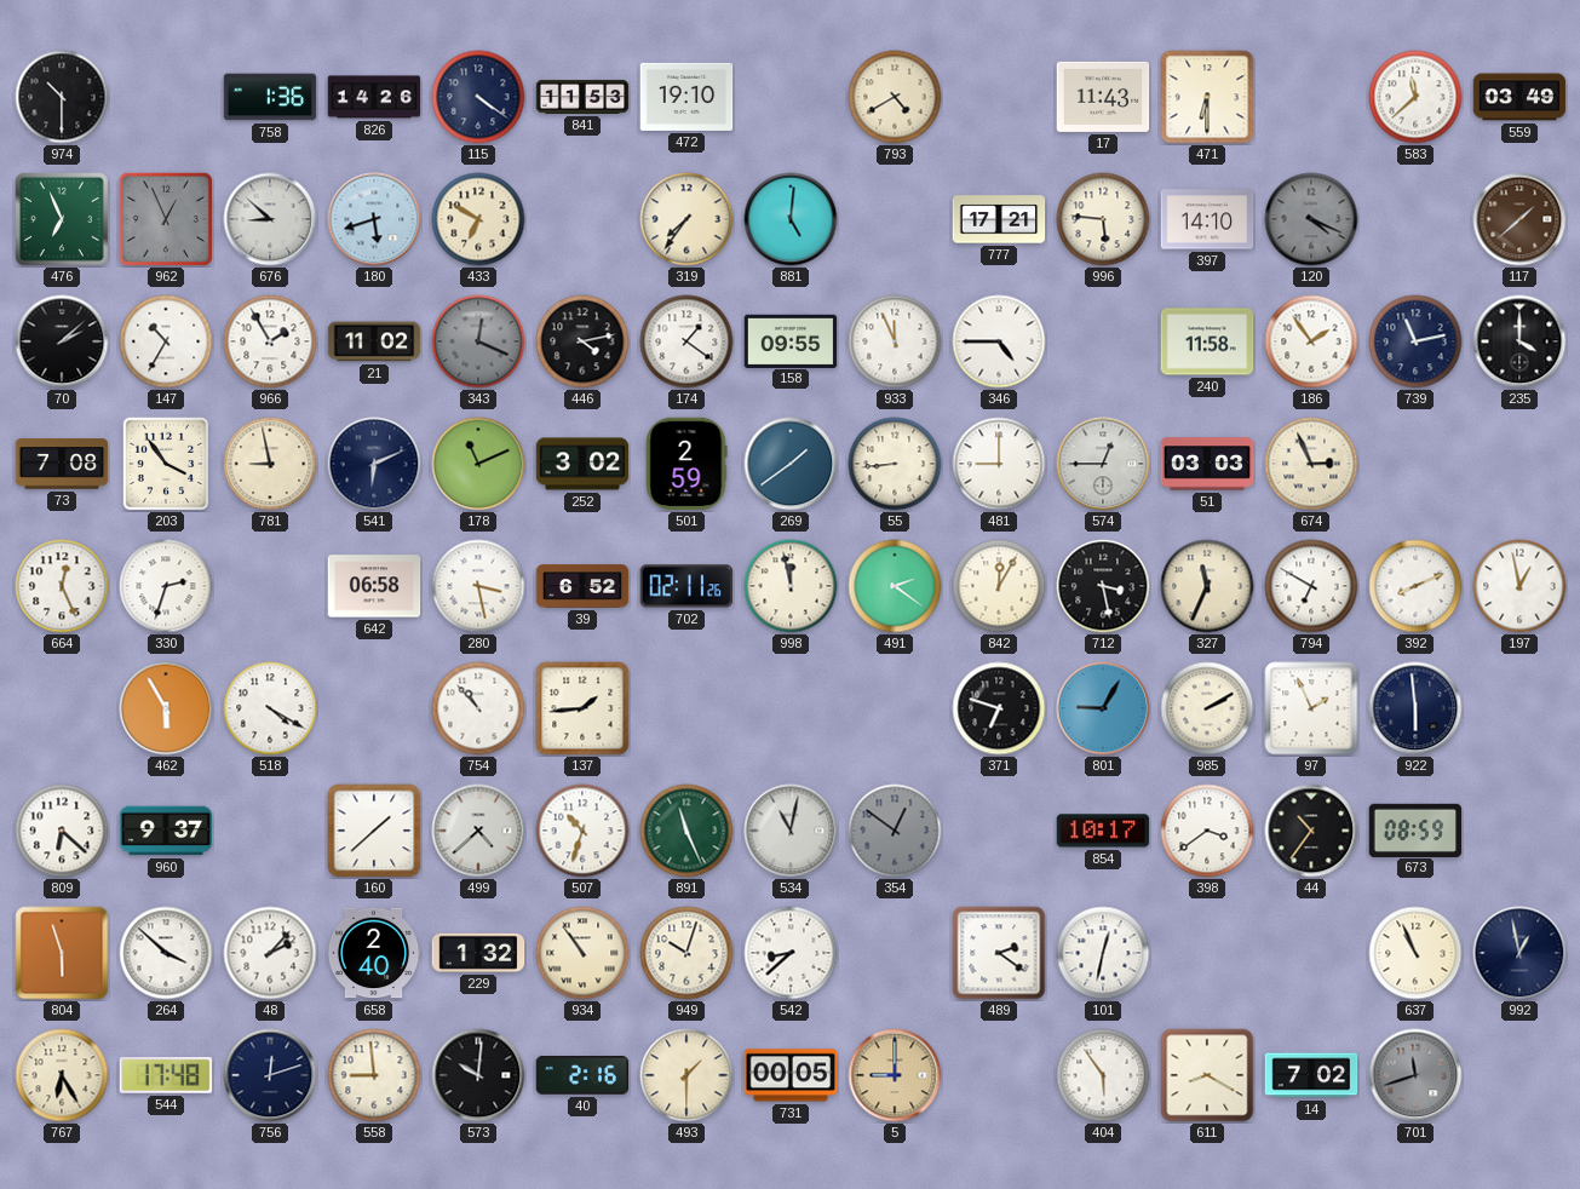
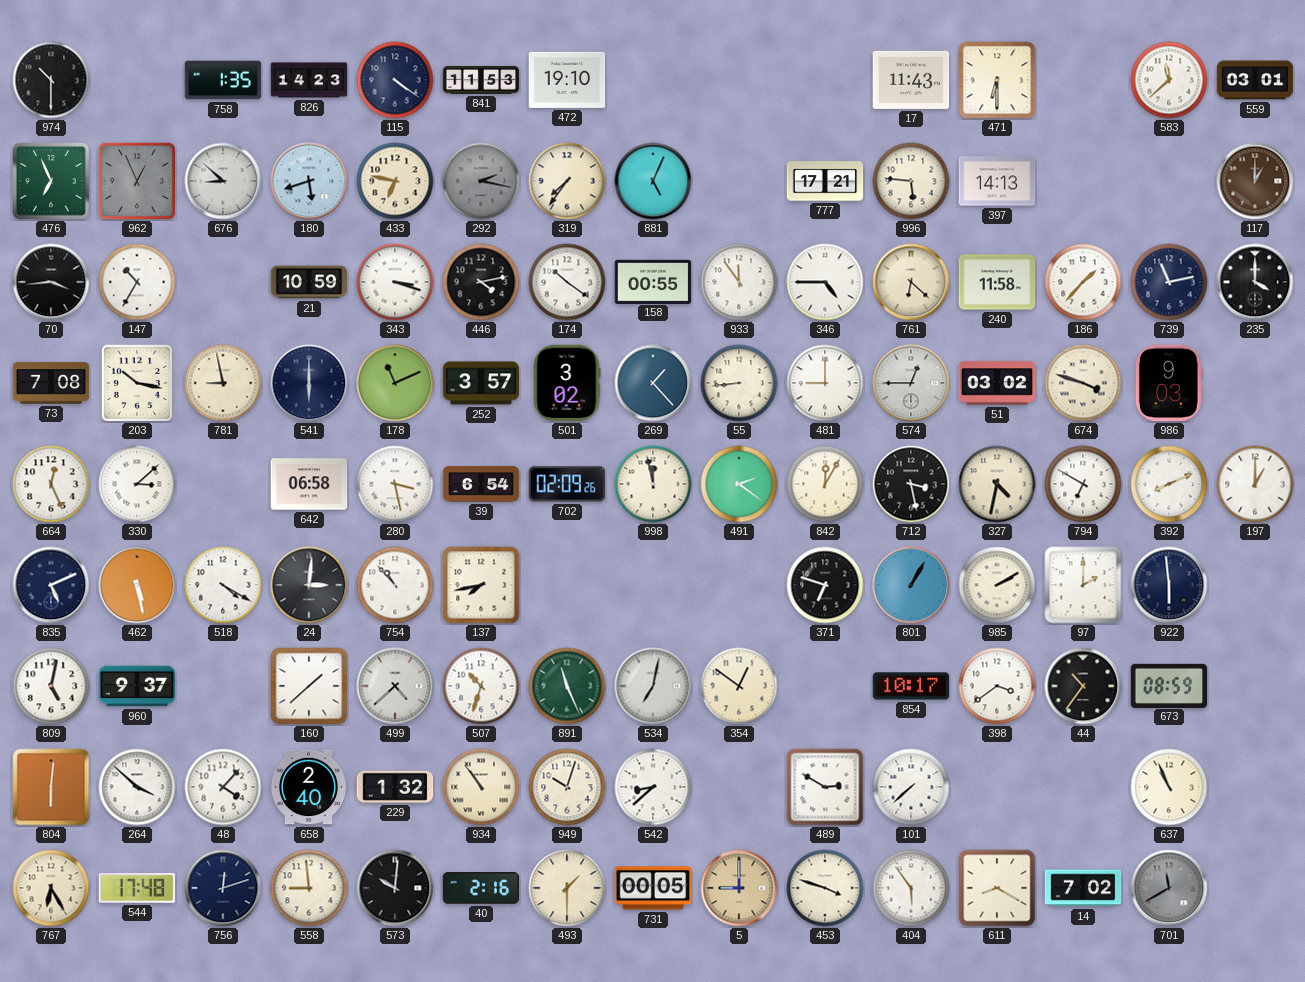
758: 1:36 -> 1:35
826: 14:26 -> 14:23
793: 4:40 -> none
559: 03:49 -> 03:01
433: 6:50 -> 6:47
292: none -> 2:17
881: 5:01 -> 5:04
397: 14:10 -> 14:13
120: 4:19 -> none
117: 1:38 -> 1:00
70: 2:08 -> 3:44
966: 1:55 -> none
21: 11:02 -> 10:59
343: 12:19 -> 3:18
343 dial: grey -> white
174: 1:21 -> 10:21
158: 09:55 -> 00:55
933: 11:56 -> 11:54
761: none -> 6:22
186: 1:54 -> 1:37
203: 3:54 -> 10:17
541: 6:11 -> 6:00
252: 3:02 -> 3:57
501: 2:59 -> 3:02
269: 1:39 -> 1:23
51: 03:03 -> 03:02
674: 2:56 -> 3:48
986: none -> 9:03
330: 2:33 -> 3:08
39: 6:52 -> 6:54
702: 02:11 -> 02:09
327: 11:34 -> 4:32
197: 12:58 -> 1:00
835: none -> 5:11
462: 5:55 -> 5:28
24: none -> 3:01
137: 1:44 -> 7:43
801: 9:05 -> 1:05
97: 1:56 -> 2:00
809: 6:22 -> 5:02
534: 11:02 -> 7:02
354 dial: grey -> cream
804: 5:57 -> 6:01
48: 2:07 -> 4:07
489: 2:21 -> 2:50
101: 12:32 -> 7:38
992: 12:58 -> none
453: none -> 3:48
701: 11:42 -> 11:40
